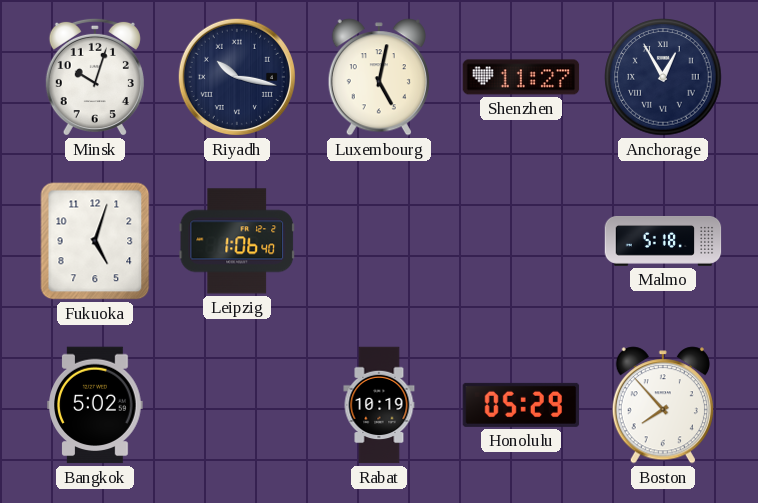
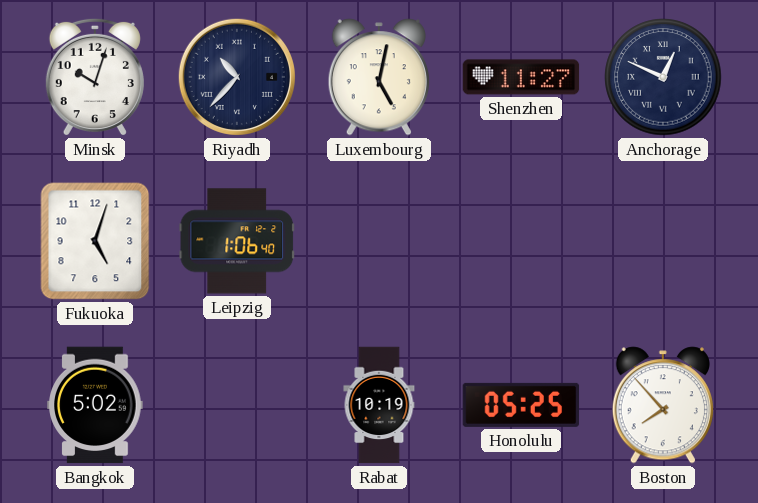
Riyadh: 10:17 -> 10:37
Anchorage: 12:55 -> 12:49
Malmo: 5:18 -> none
Honolulu: 05:29 -> 05:25
